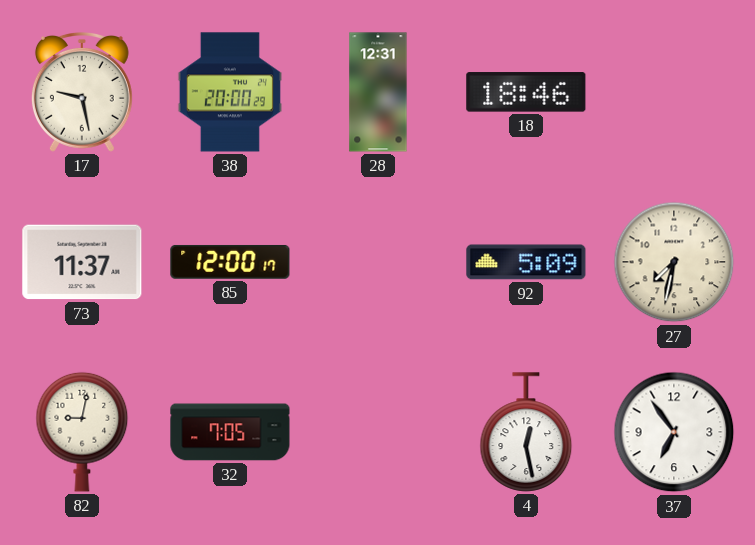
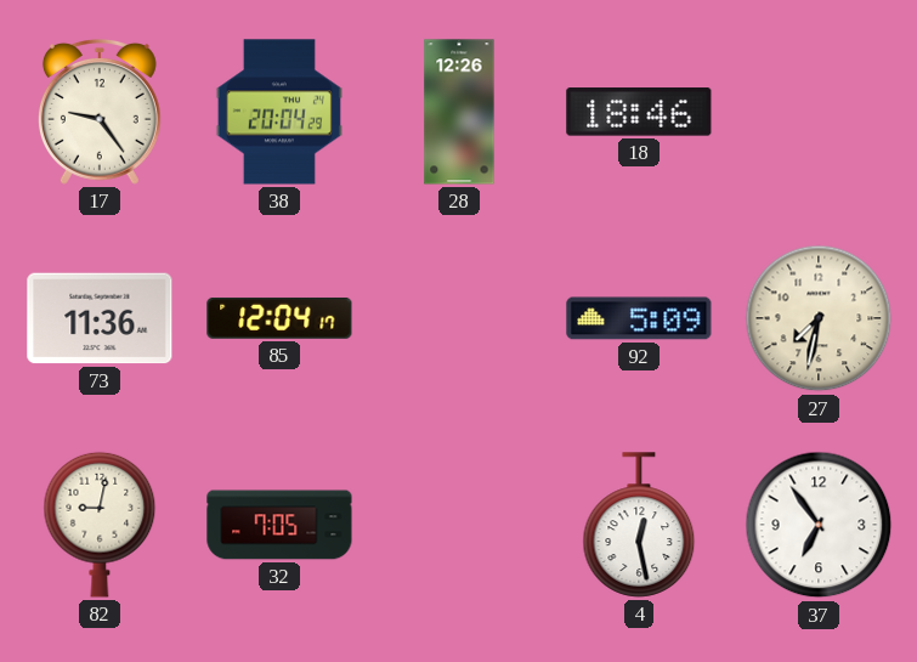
17: 9:28 -> 9:24
38: 20:00 -> 20:04
28: 12:31 -> 12:26
73: 11:37 -> 11:36
85: 12:00 -> 12:04
